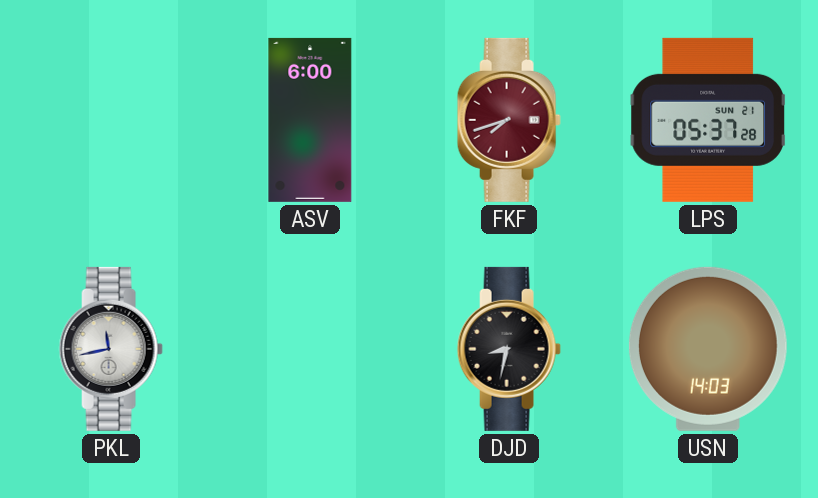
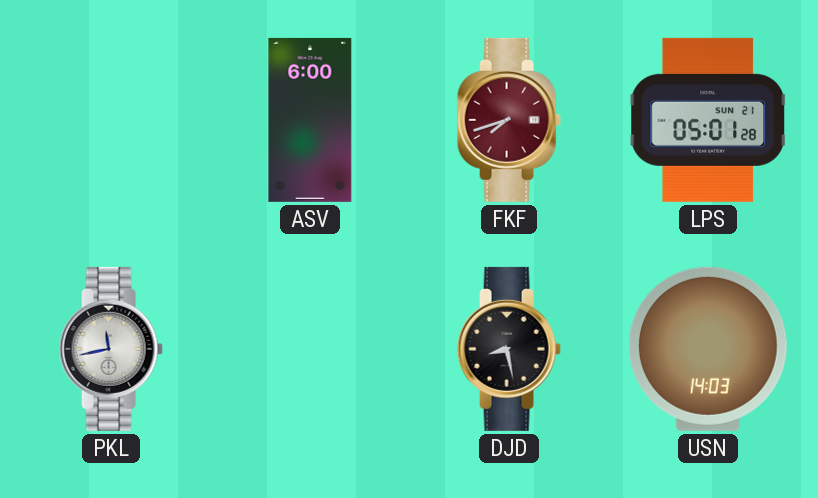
LPS: 05:37 -> 05:01
DJD: 8:32 -> 8:28
